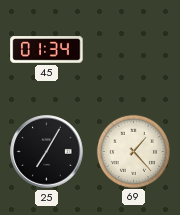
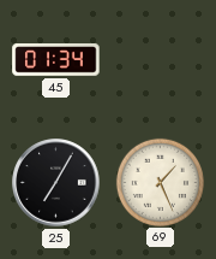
69: 1:23 -> 1:26
